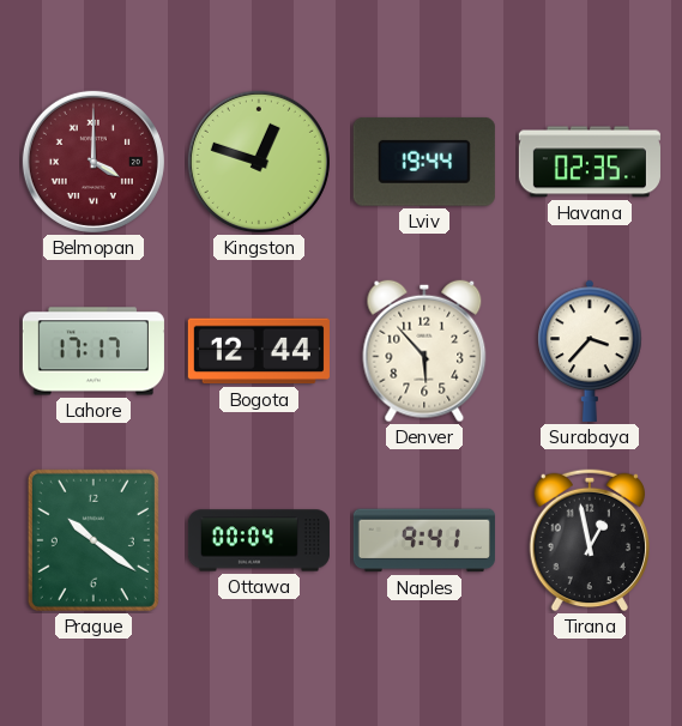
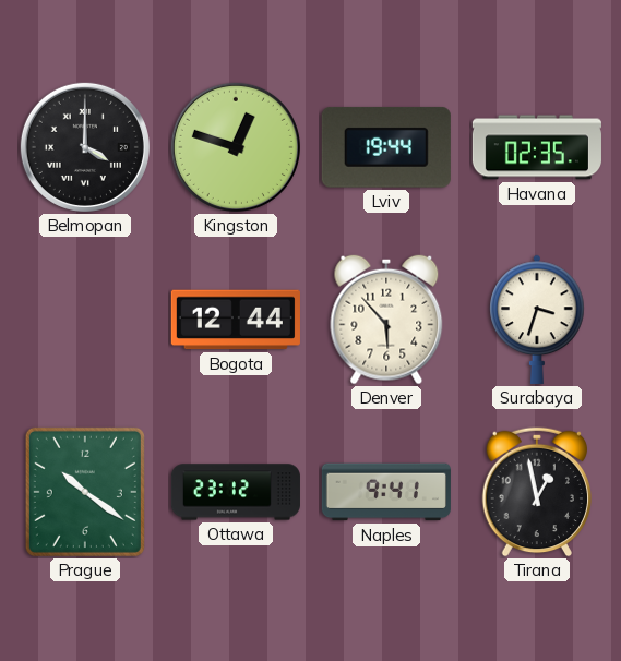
Belmopan dial: burgundy -> black
Lahore: 17:17 -> none
Surabaya: 3:37 -> 3:33
Ottawa: 00:04 -> 23:12
